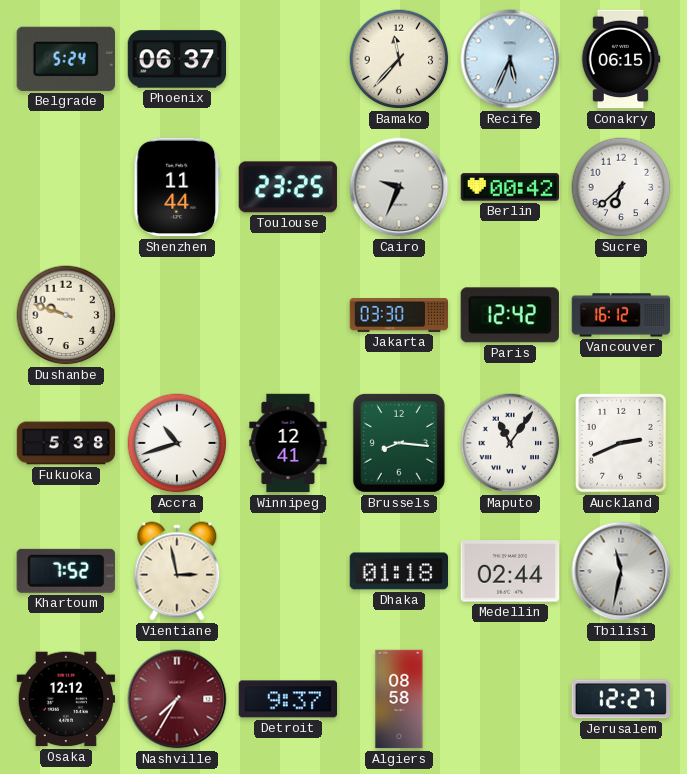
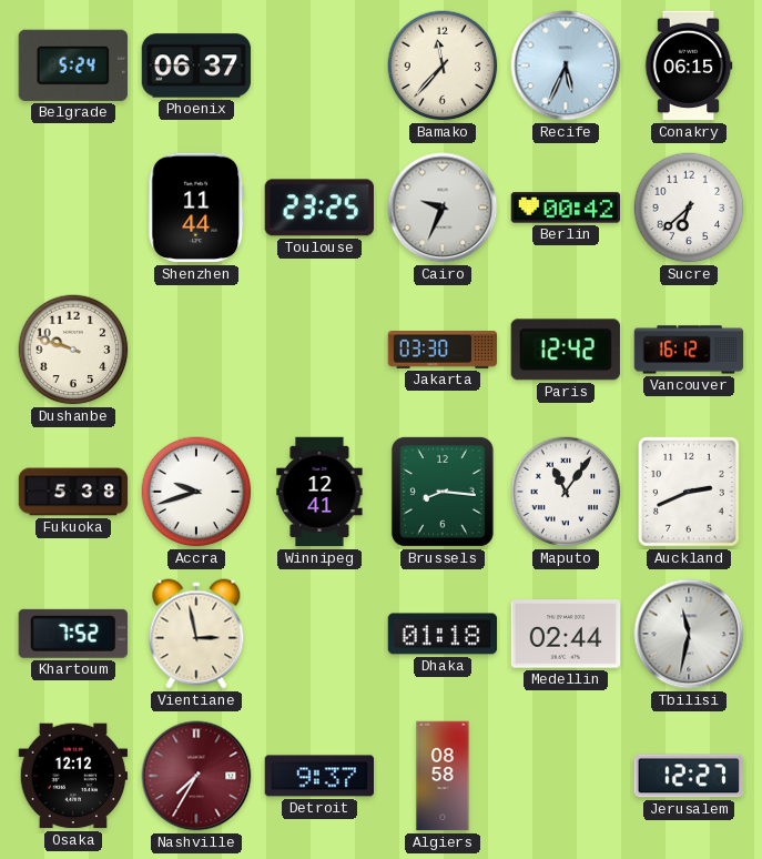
Accra: 10:42 -> 9:42
